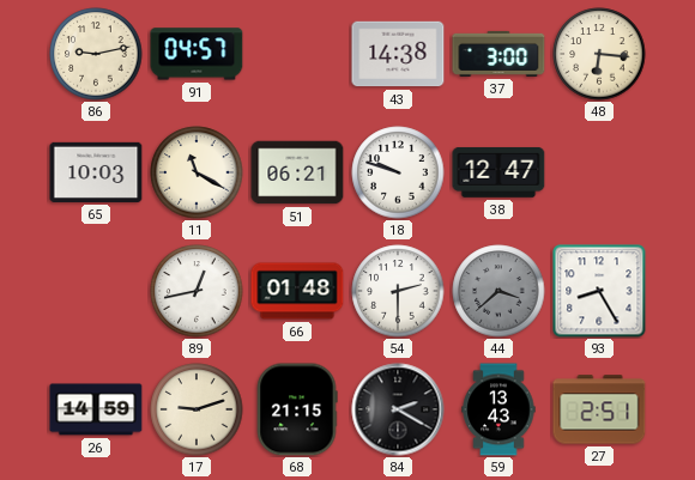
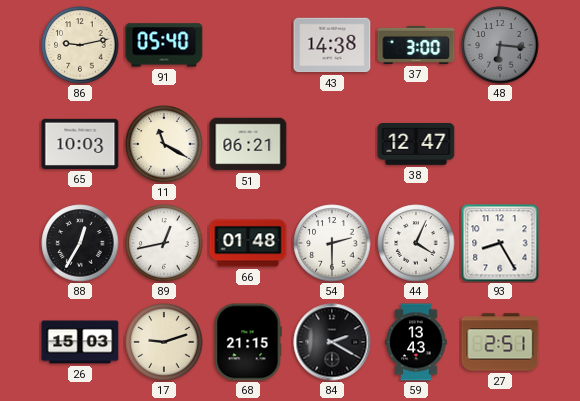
91: 04:57 -> 05:40
48 dial: cream -> grey
18: 9:48 -> none
88: none -> 12:35
44: 3:38 -> 4:04
44 dial: grey -> white
26: 14:59 -> 15:03
